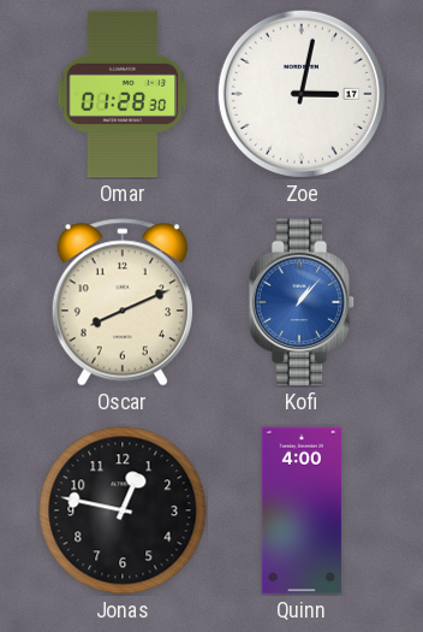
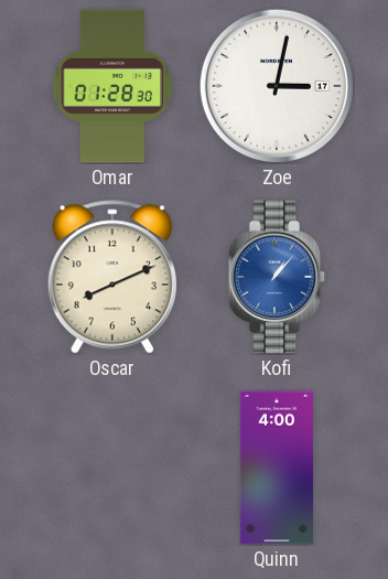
Jonas: 12:47 -> none
